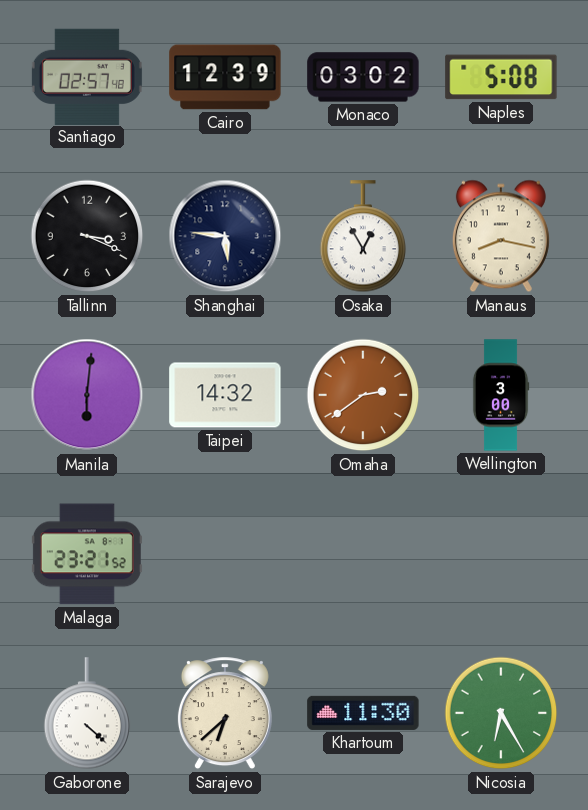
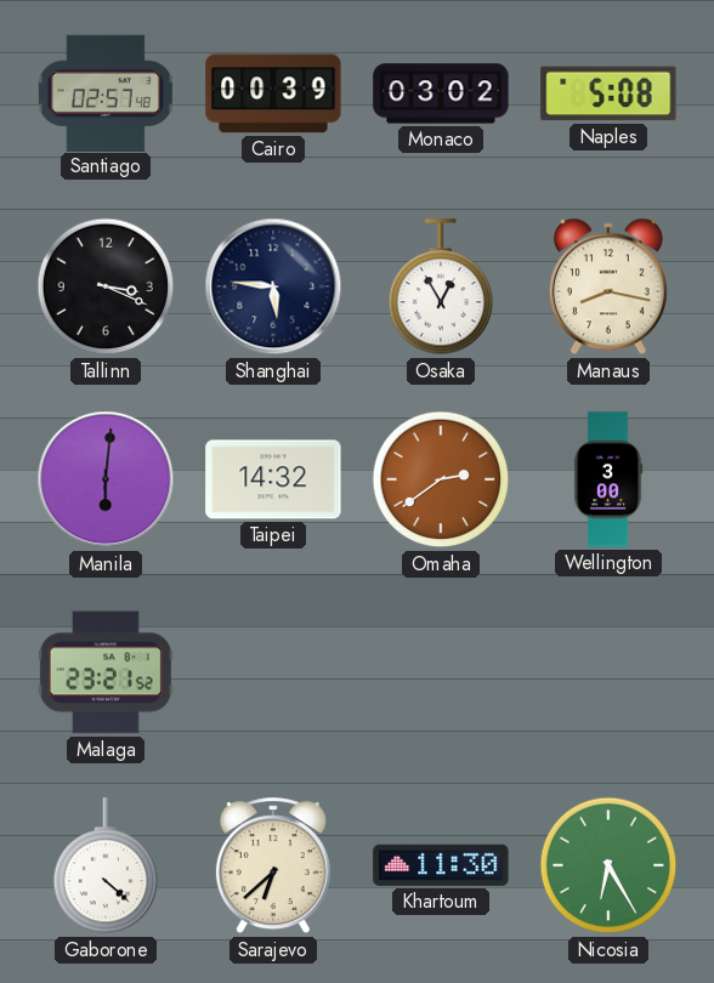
Cairo: 12:39 -> 00:39
